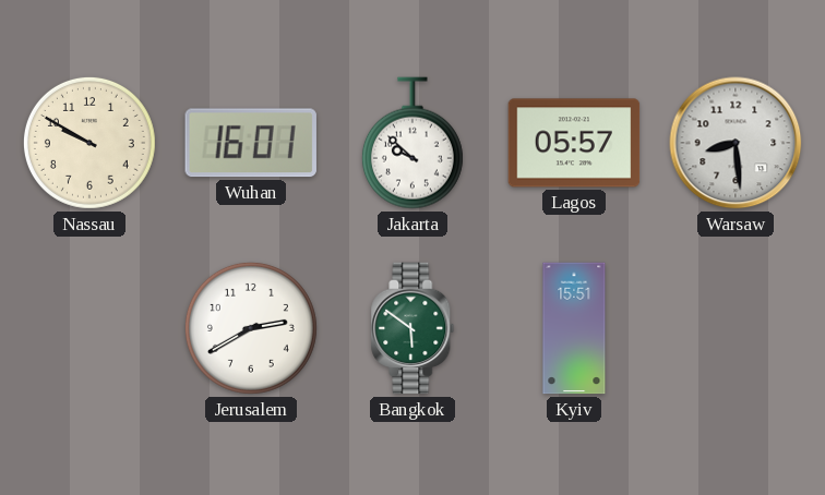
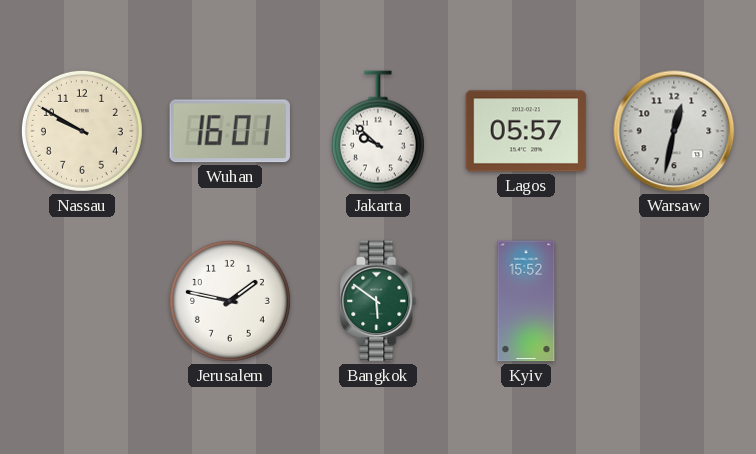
Warsaw: 8:29 -> 12:32
Jerusalem: 2:40 -> 1:47
Kyiv: 15:51 -> 15:52
